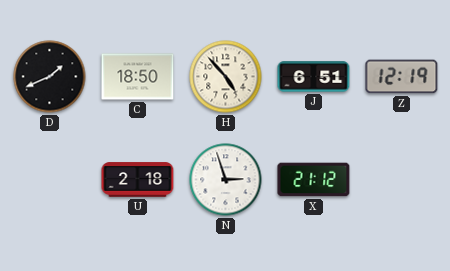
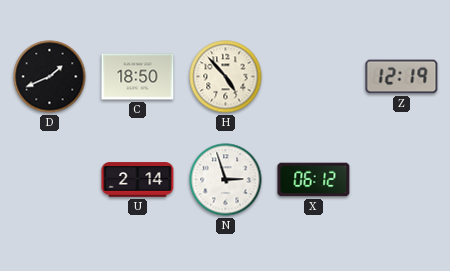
J: 6:51 -> none
U: 2:18 -> 2:14
X: 21:12 -> 06:12
